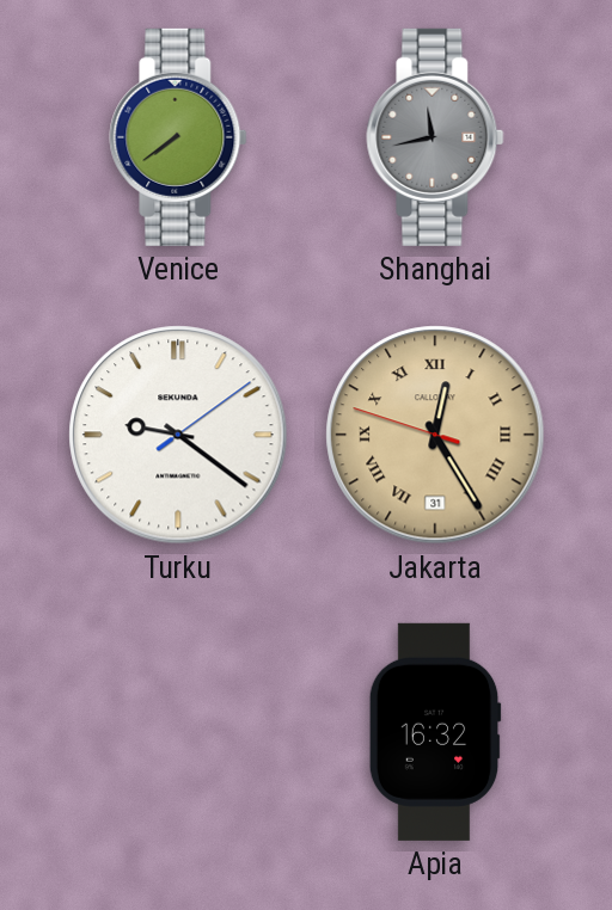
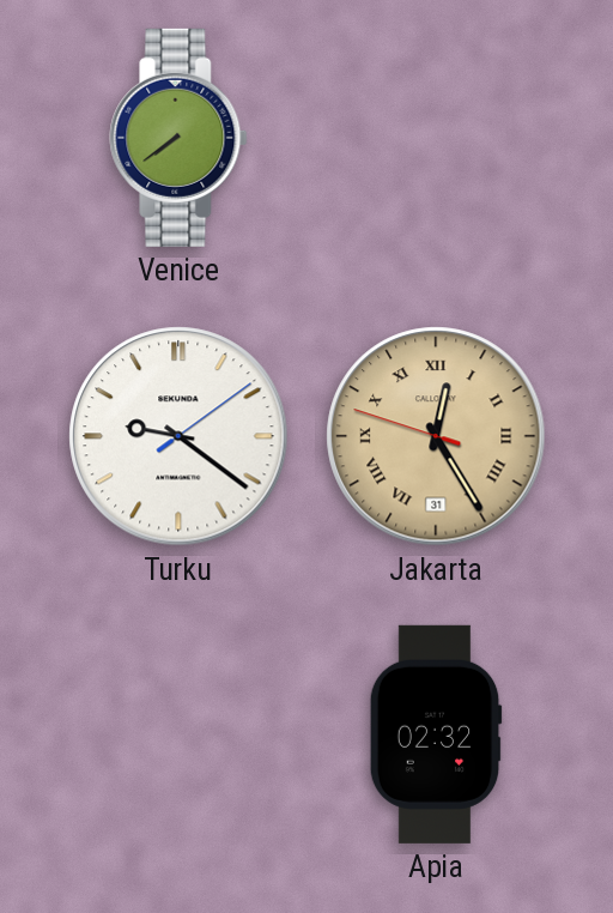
Shanghai: 11:43 -> none
Apia: 16:32 -> 02:32
